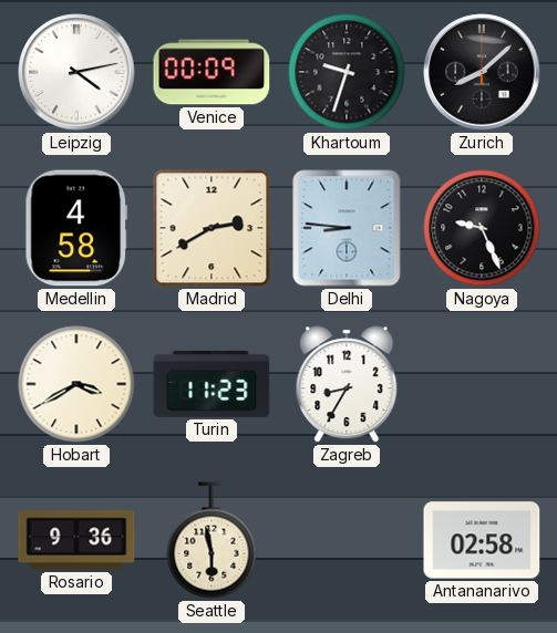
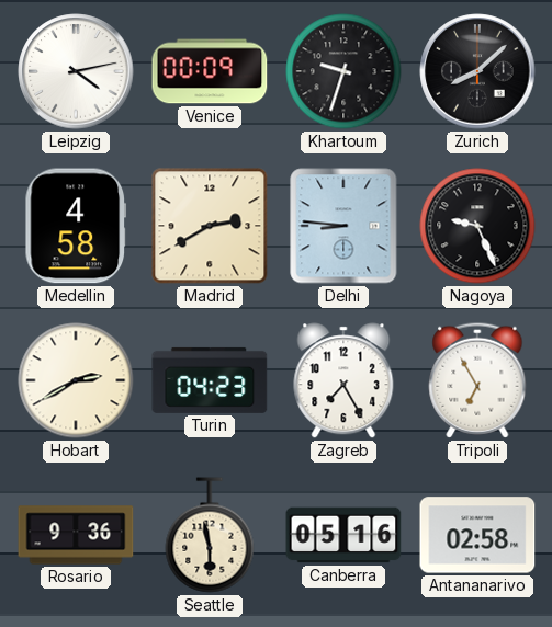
Hobart: 3:40 -> 2:40
Turin: 11:23 -> 04:23
Zagreb: 8:35 -> 7:25
Tripoli: none -> 6:55
Canberra: none -> 05:16
